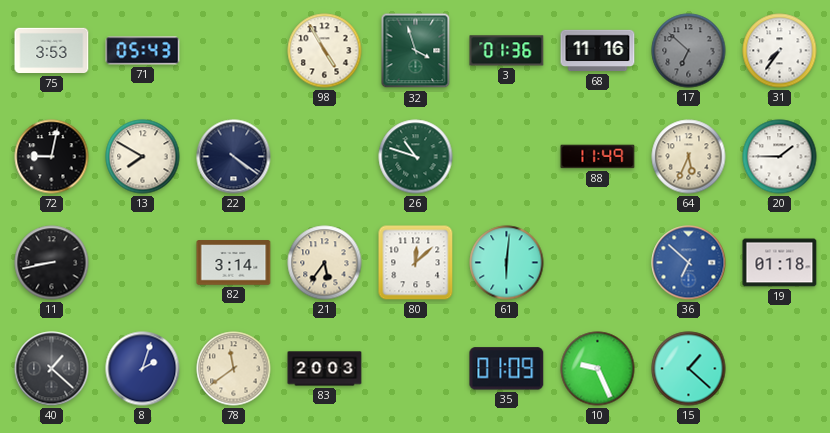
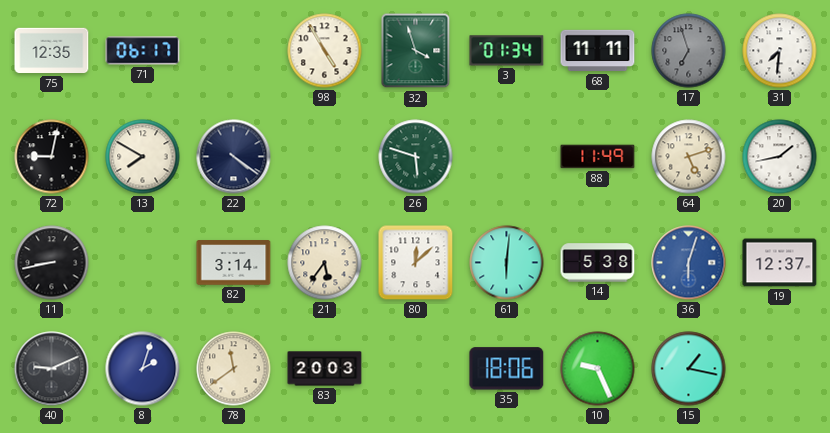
75: 3:53 -> 12:35
71: 05:43 -> 06:17
3: 01:36 -> 01:34
68: 11:16 -> 11:11
17: 6:52 -> 6:57
31: 7:36 -> 7:31
26: 10:48 -> 5:48
64: 5:34 -> 5:12
20: 1:45 -> 1:43
14: none -> 5:38
36: 6:52 -> 6:03
19: 01:18 -> 12:37
40: 1:22 -> 9:11
35: 01:09 -> 18:06
15: 1:22 -> 1:17
